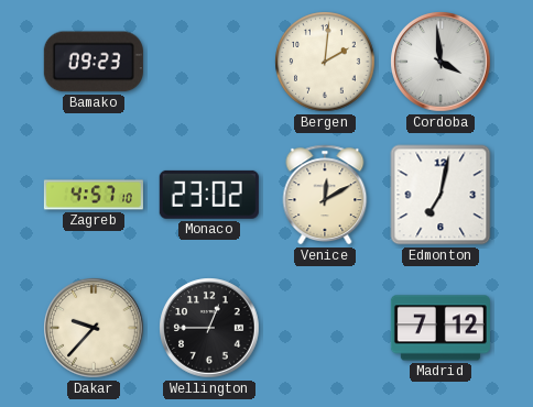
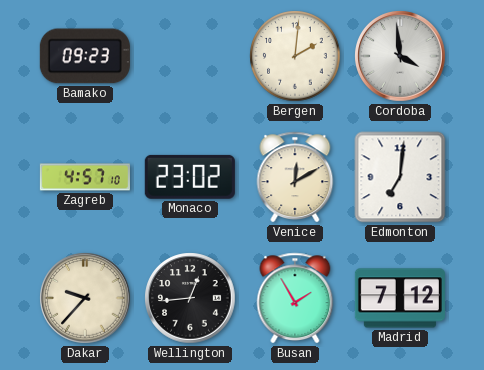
Edmonton: 7:02 -> 7:01
Wellington: 12:45 -> 12:44
Busan: none -> 1:55
